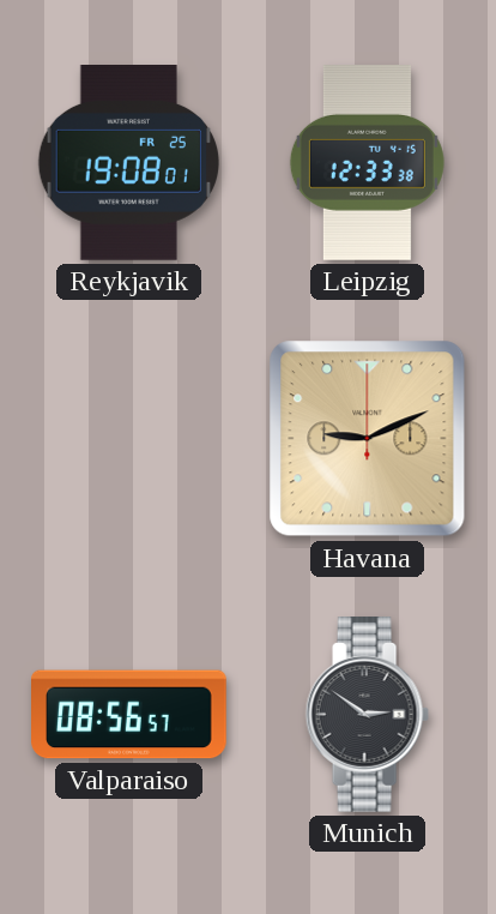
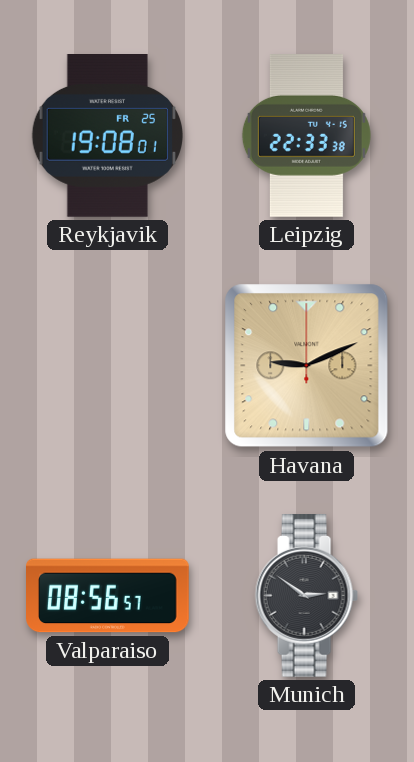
Leipzig: 12:33 -> 22:33
